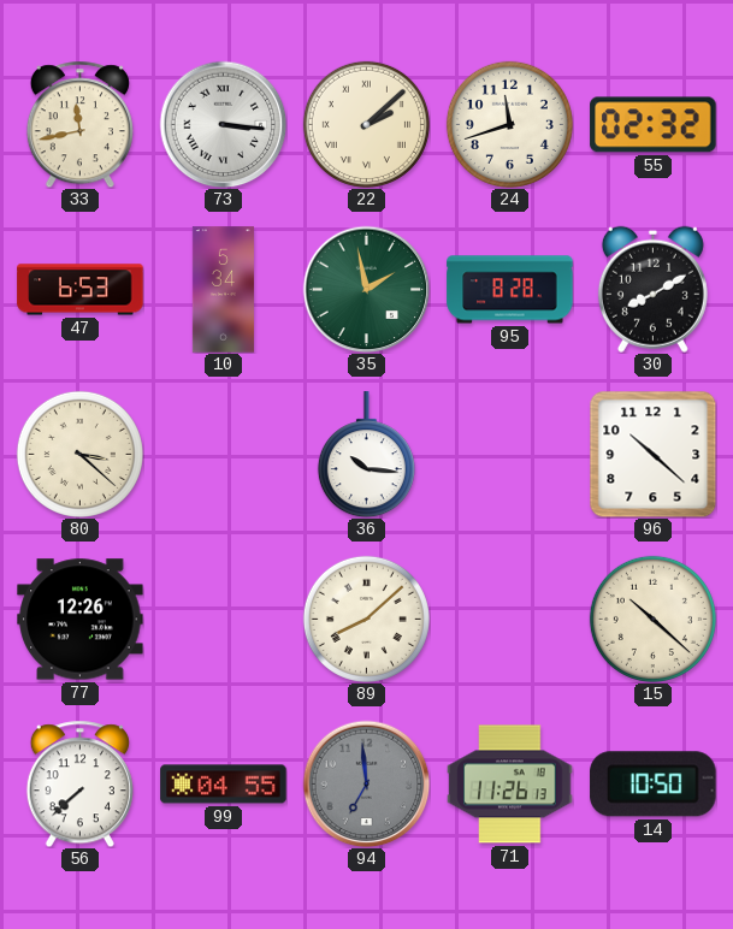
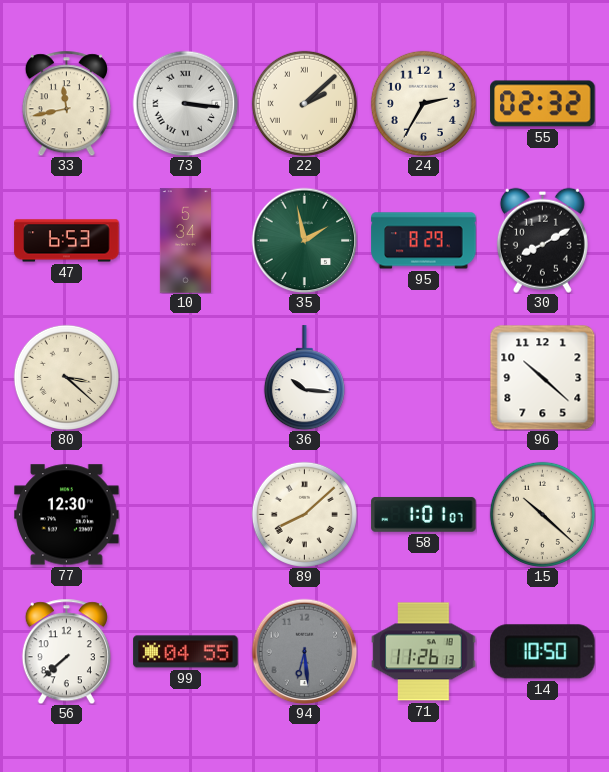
24: 11:42 -> 2:35
95: 8:28 -> 8:29
77: 12:26 -> 12:30
58: none -> 1:01
94: 6:59 -> 6:29
